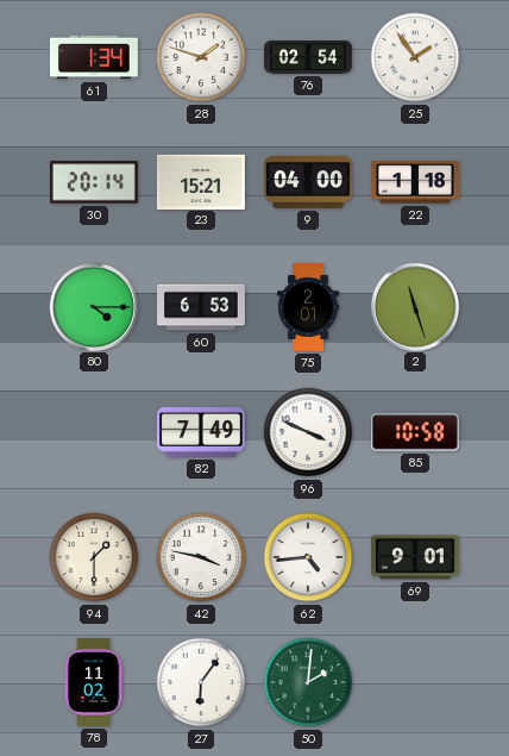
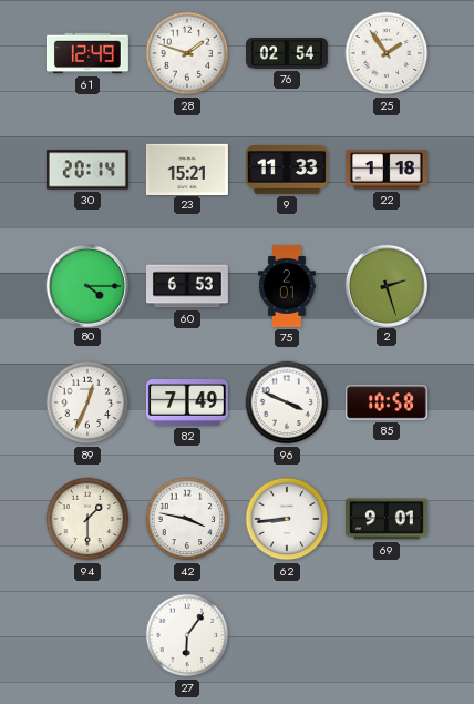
61: 1:34 -> 12:49
9: 04:00 -> 11:33
2: 11:27 -> 2:27
89: none -> 12:34
62: 4:44 -> 8:44
78: 11:02 -> none
50: 2:01 -> none
